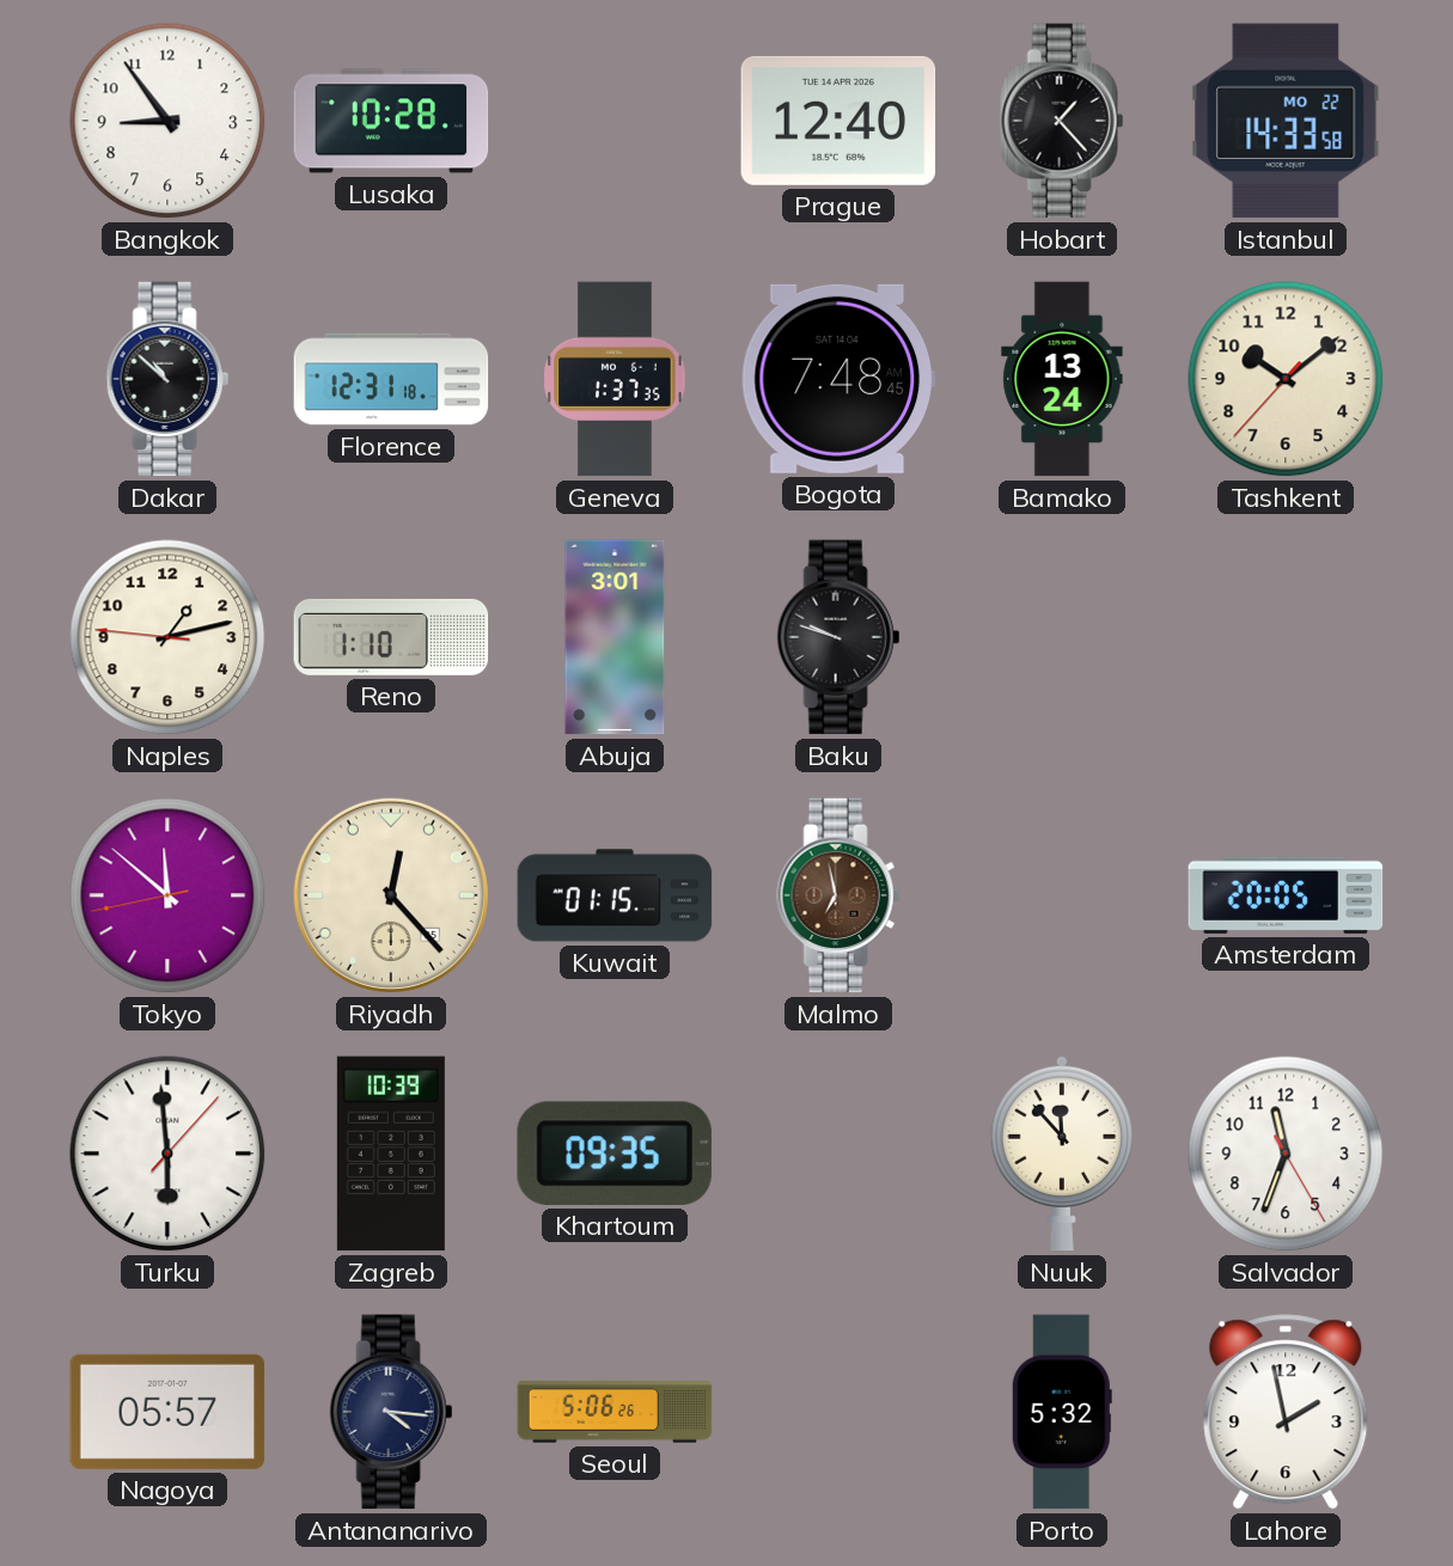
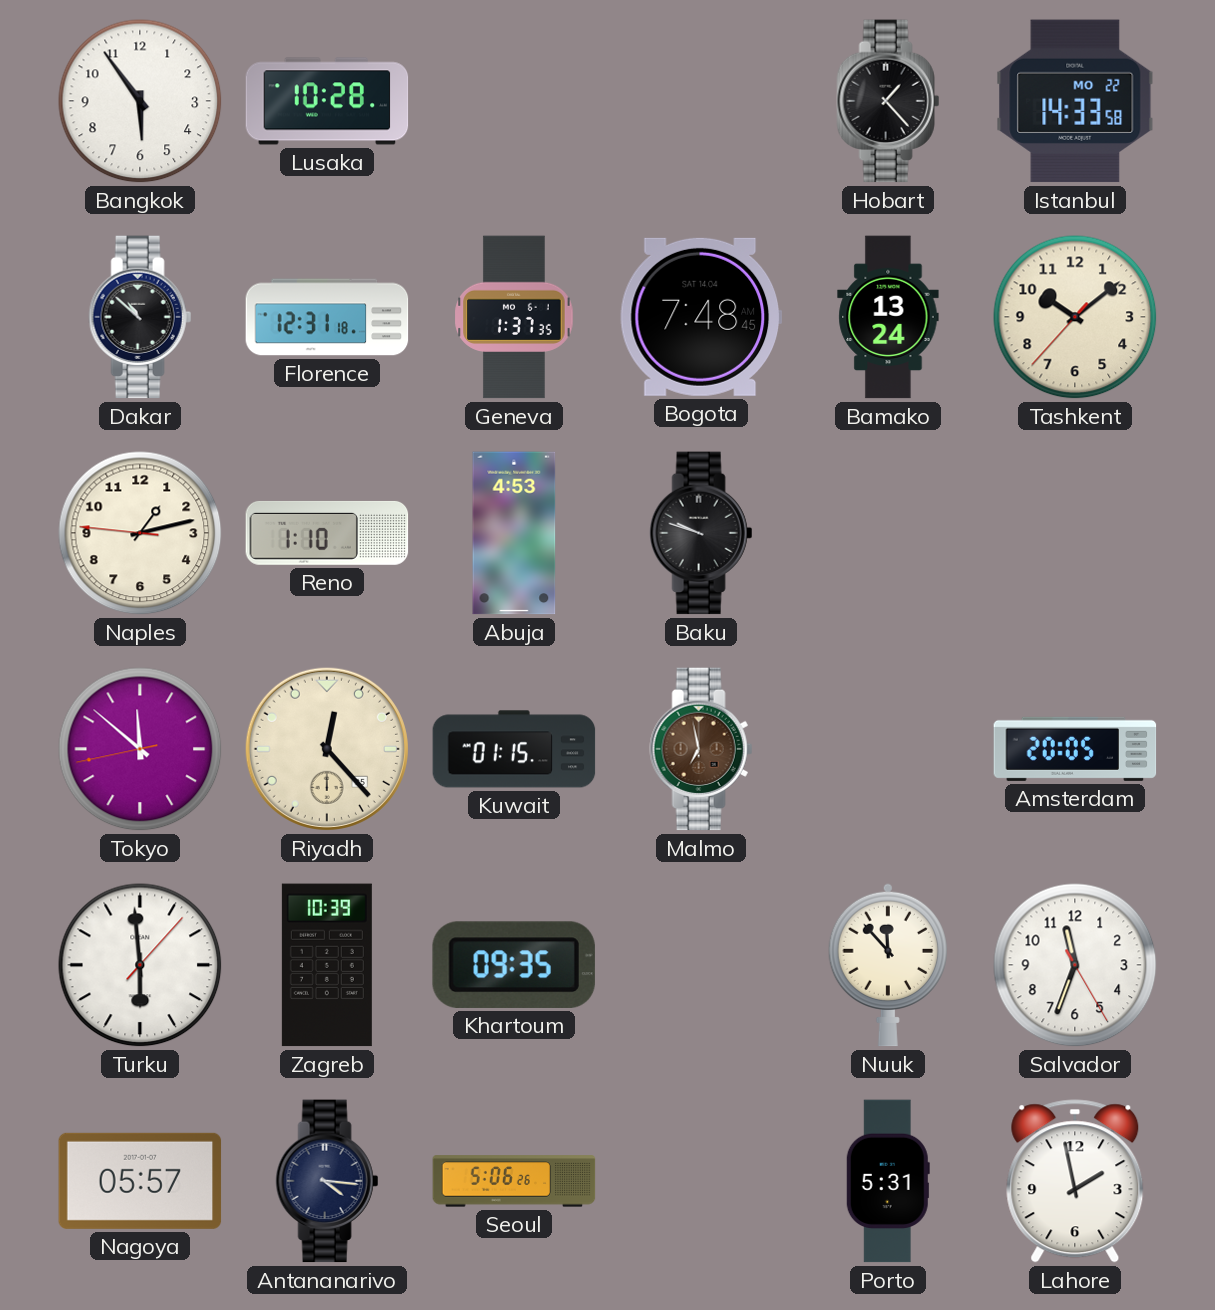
Bangkok: 8:54 -> 5:54
Prague: 12:40 -> none
Abuja: 3:01 -> 4:53
Porto: 5:32 -> 5:31
